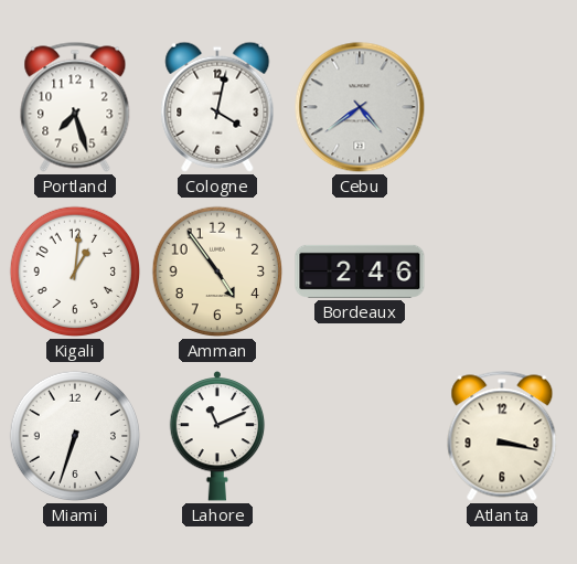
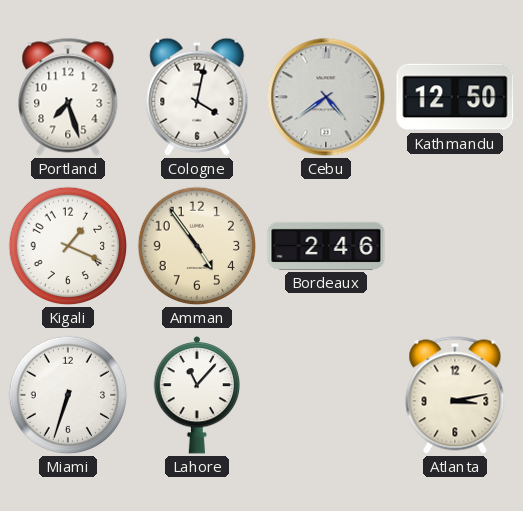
Kathmandu: none -> 12:50
Kigali: 1:01 -> 1:19
Lahore: 11:11 -> 11:07
Atlanta: 3:17 -> 3:13
